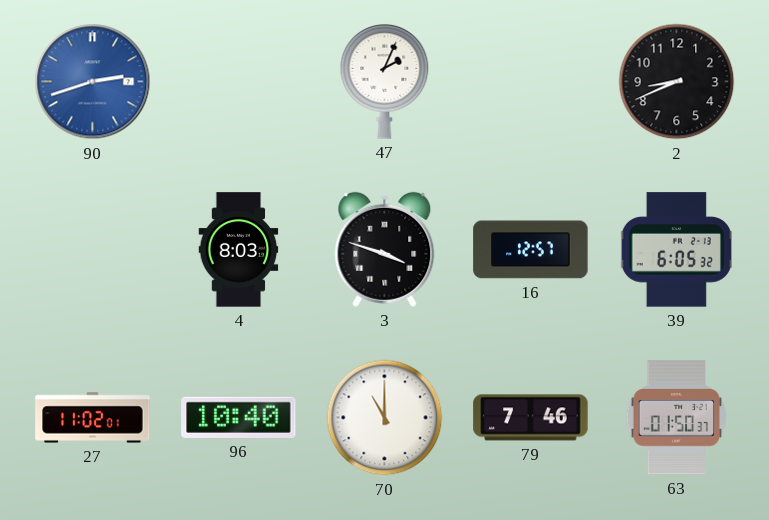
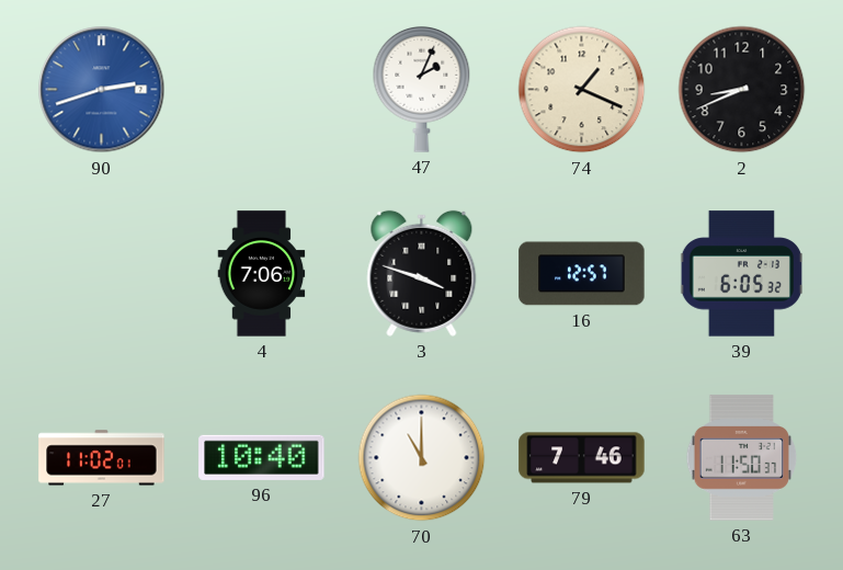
74: none -> 1:19
4: 8:03 -> 7:06
63: 01:50 -> 11:50
